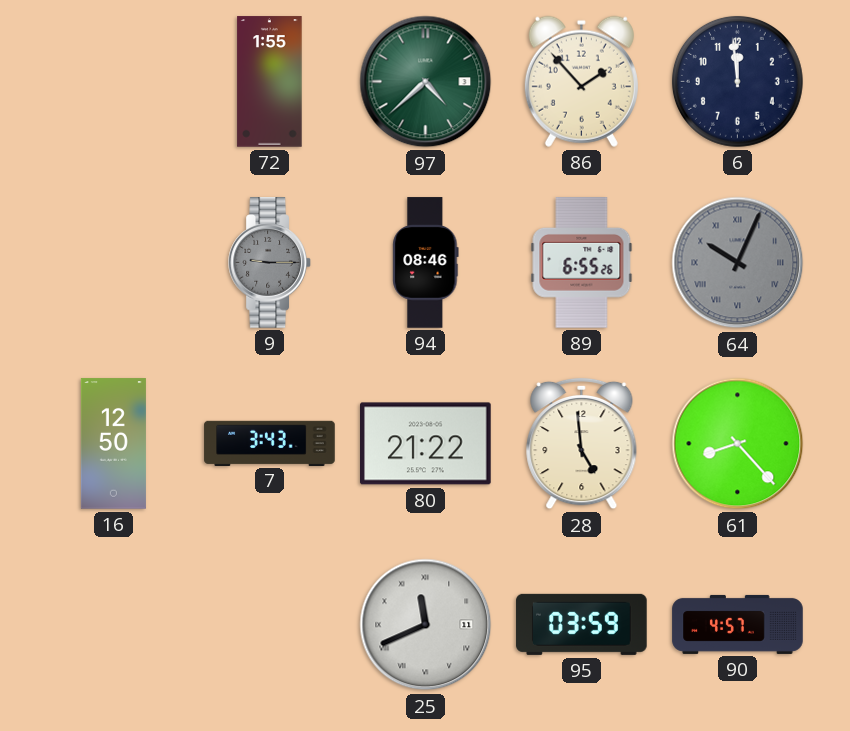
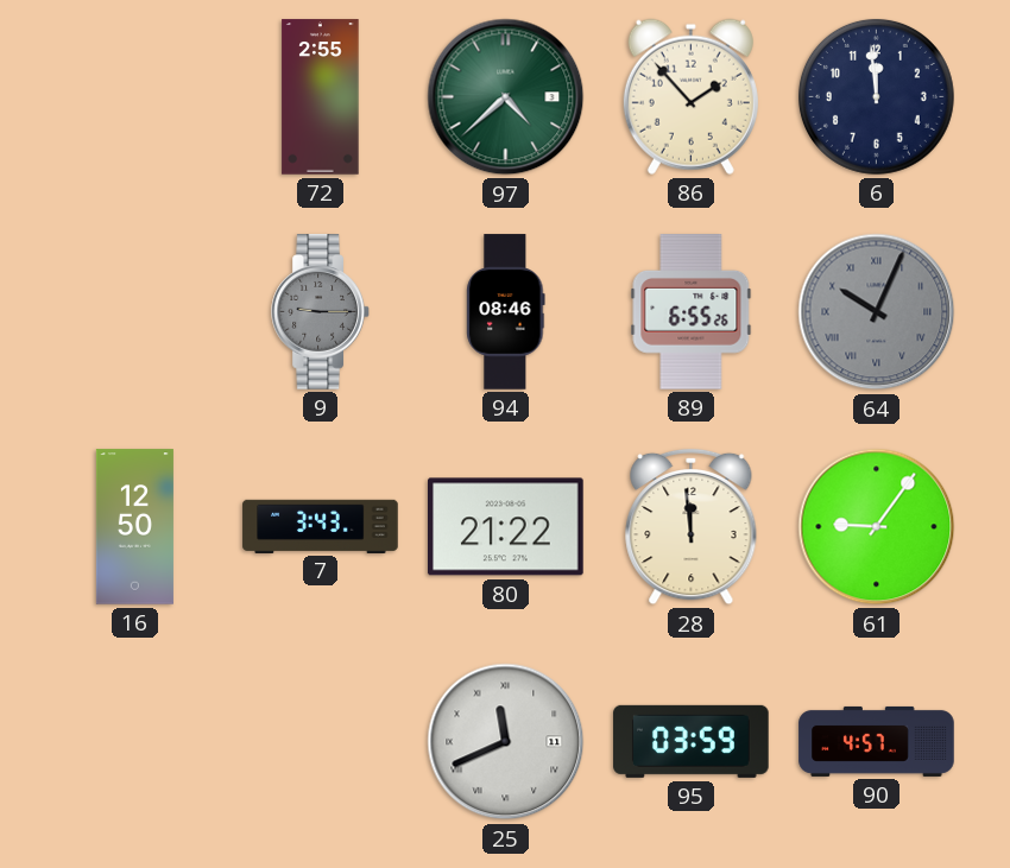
72: 1:55 -> 2:55
28: 4:59 -> 11:59
61: 8:23 -> 9:06
